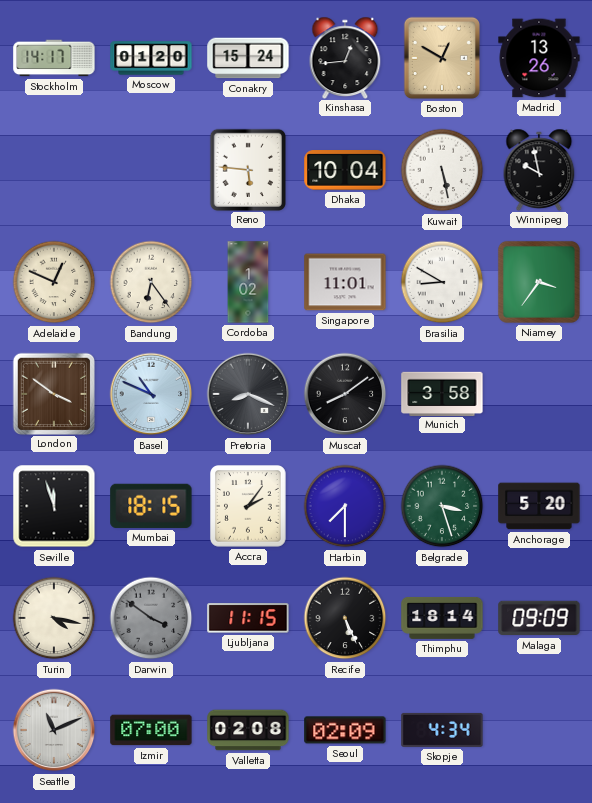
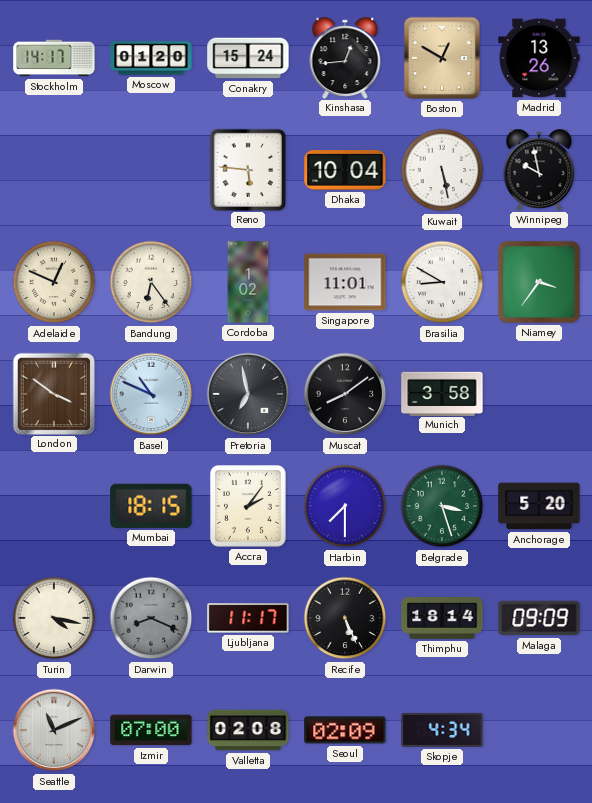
Pretoria: 8:19 -> 6:58
Seville: 11:57 -> none
Darwin: 3:51 -> 8:19
Ljubljana: 11:15 -> 11:17
